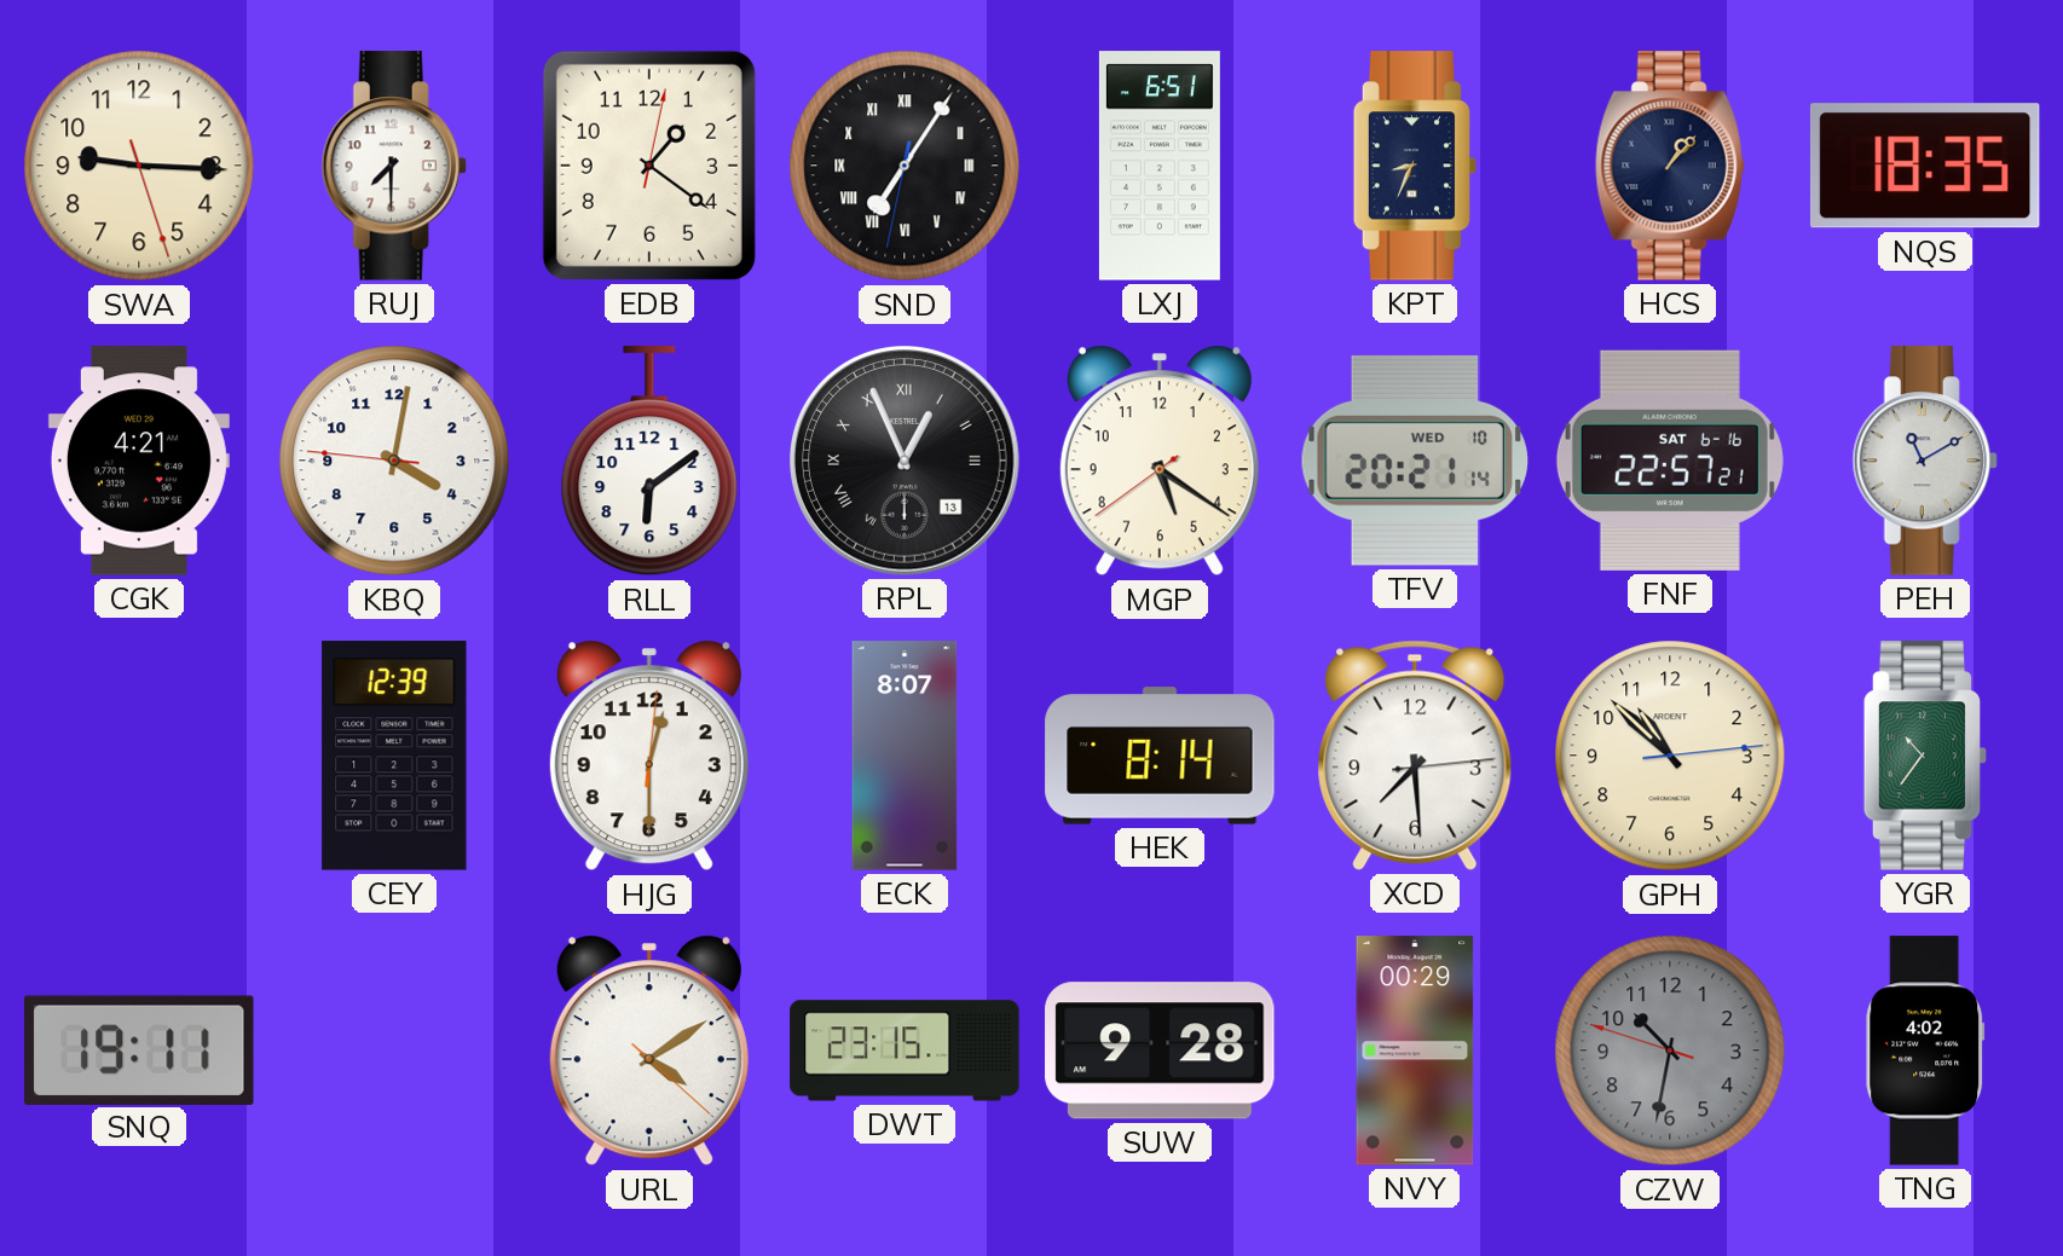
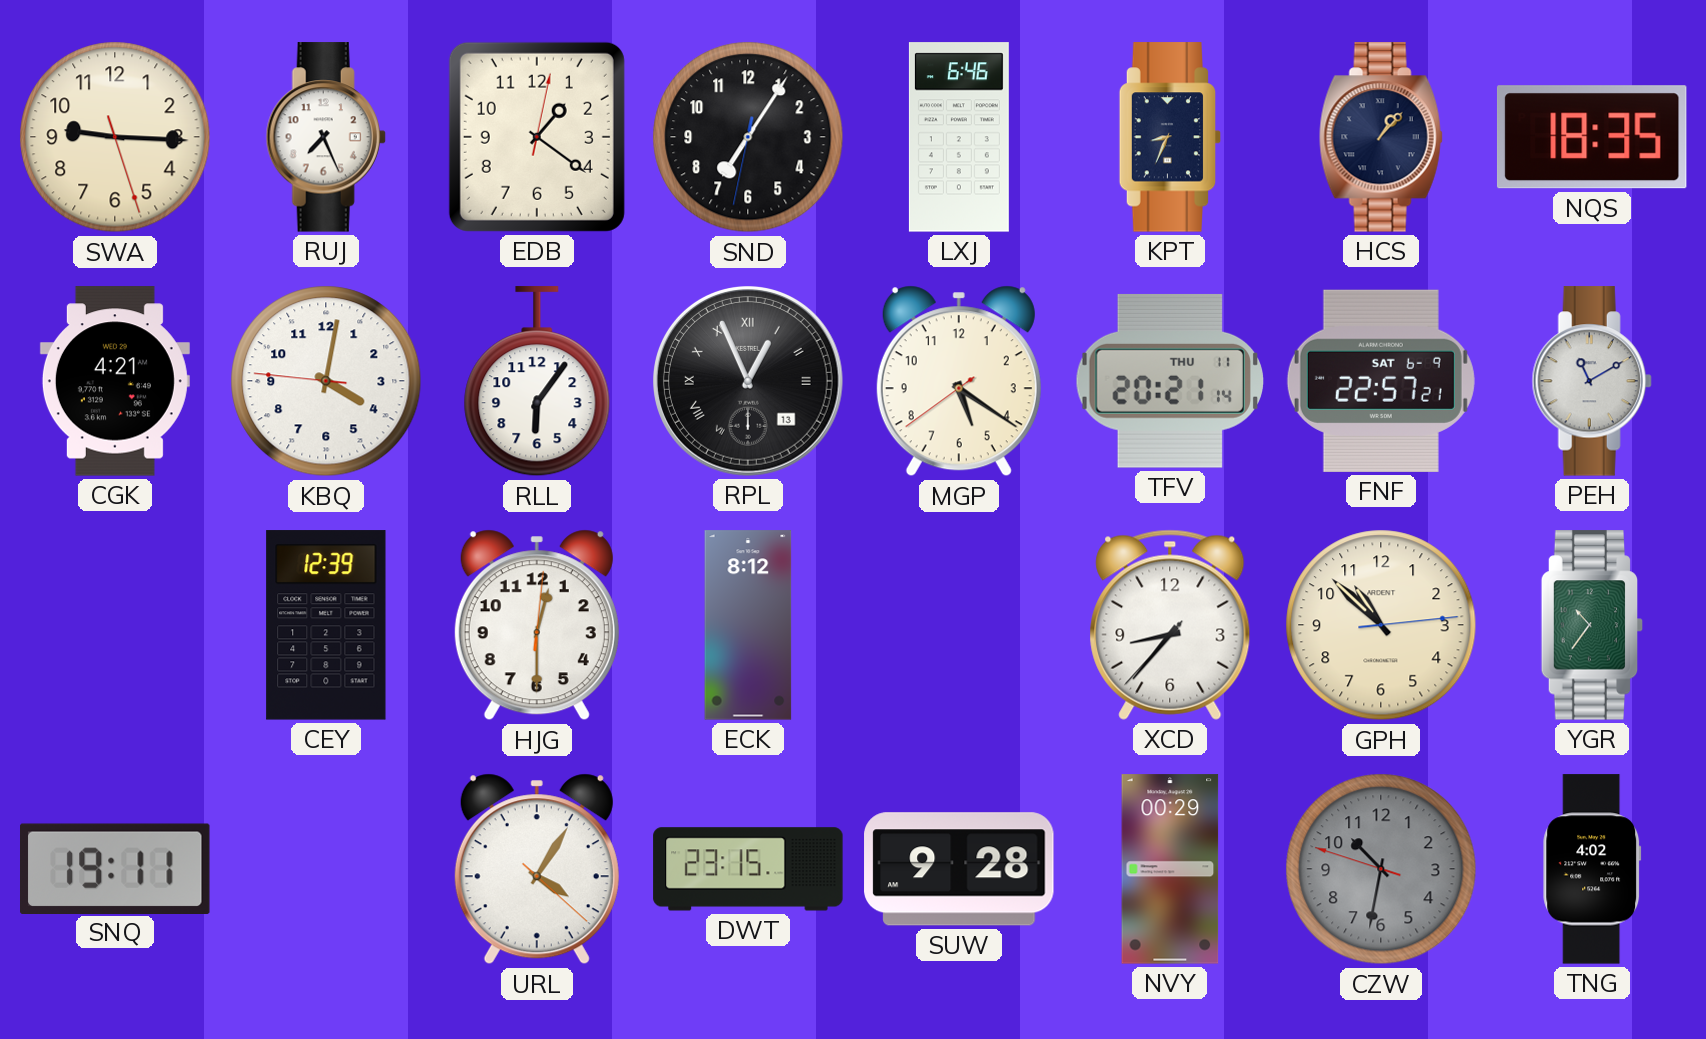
RUJ: 7:30 -> 7:26
SND numerals: Roman -> Arabic
LXJ: 6:51 -> 6:46
RLL: 6:09 -> 6:06
TFV date: WED 10 -> THU 11
FNF date: SAT 6-16 -> SAT 6-9
ECK: 8:07 -> 8:12
HEK: 8:14 -> none
XCD: 7:29 -> 8:36
URL: 4:09 -> 4:05
